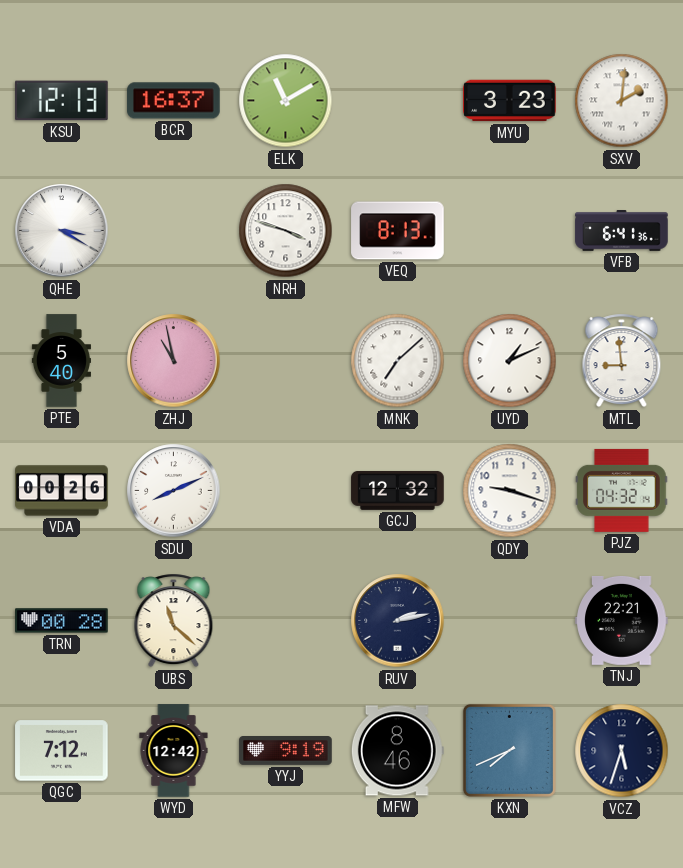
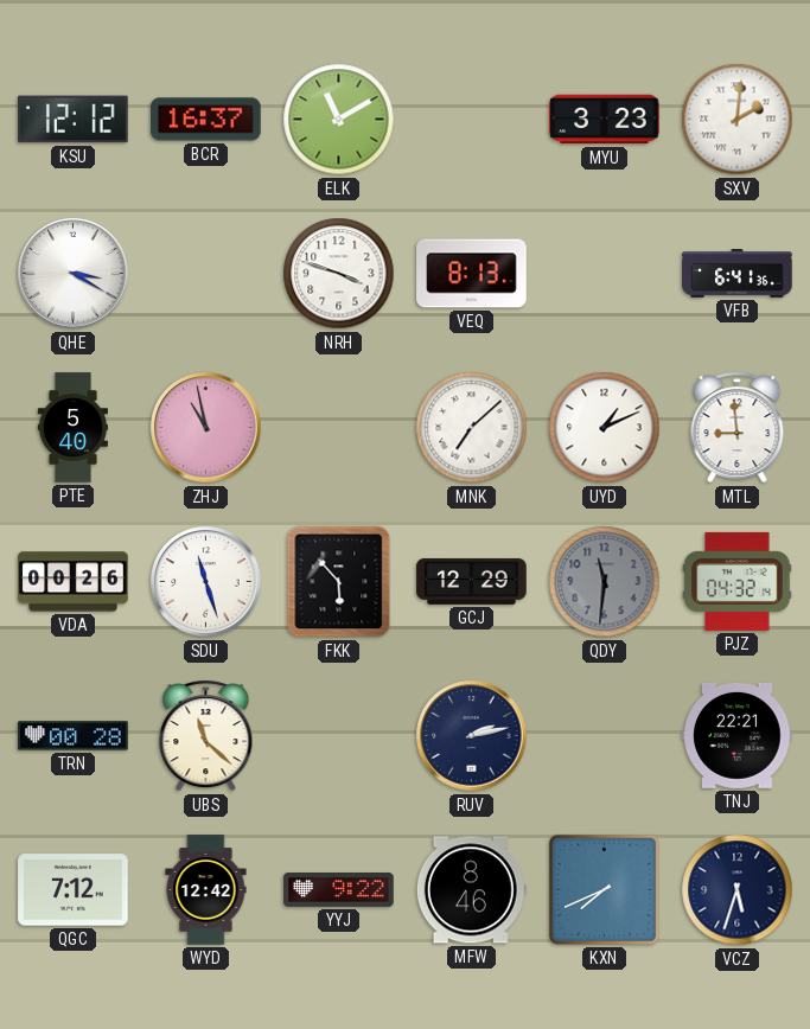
KSU: 12:13 -> 12:12
SDU: 8:11 -> 11:27
FKK: none -> 5:53
GCJ: 12:32 -> 12:29
QDY: 9:18 -> 11:31
QDY dial: white -> grey
YYJ: 9:19 -> 9:22
